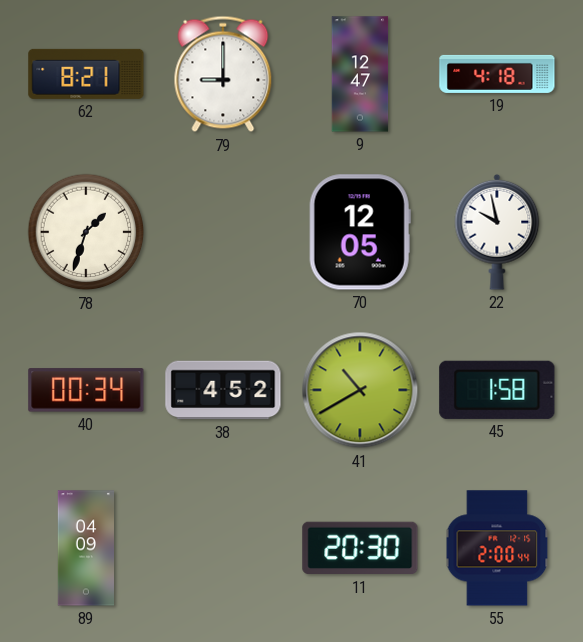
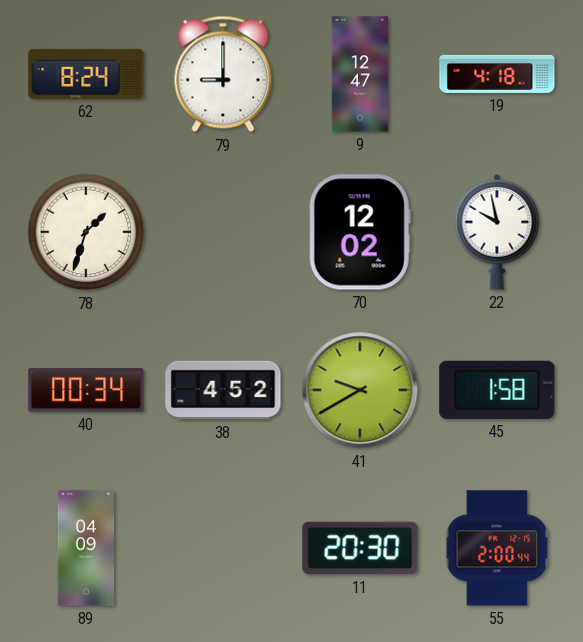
62: 8:21 -> 8:24
70: 12:05 -> 12:02
41: 10:40 -> 9:40
